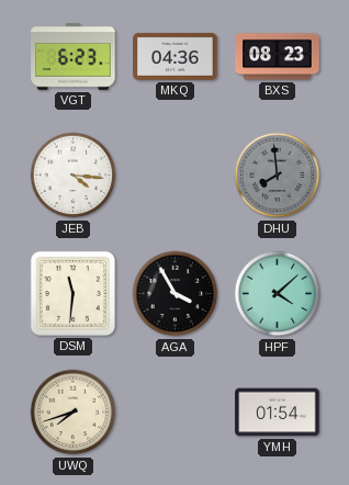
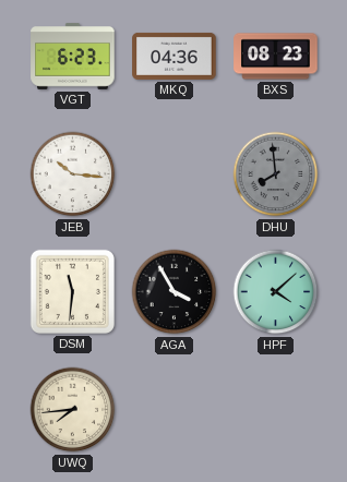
JEB: 4:16 -> 10:16
UWQ: 7:42 -> 7:44
YMH: 01:54 -> none
